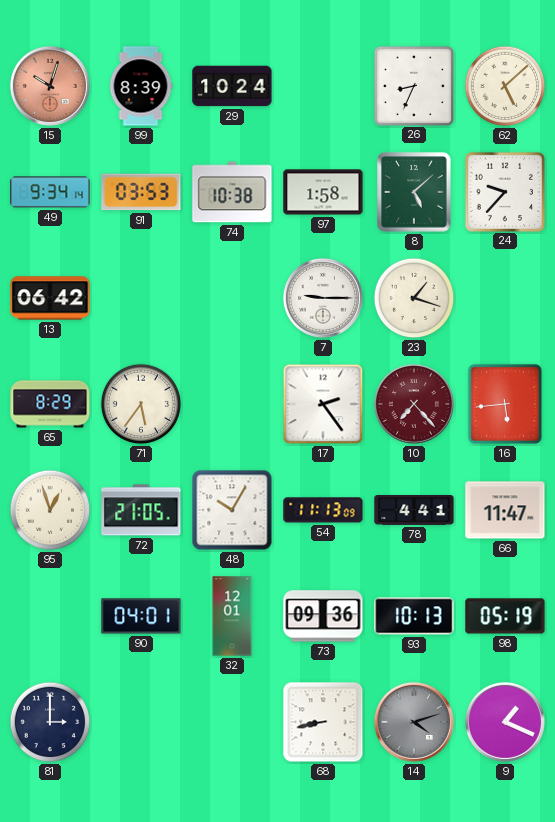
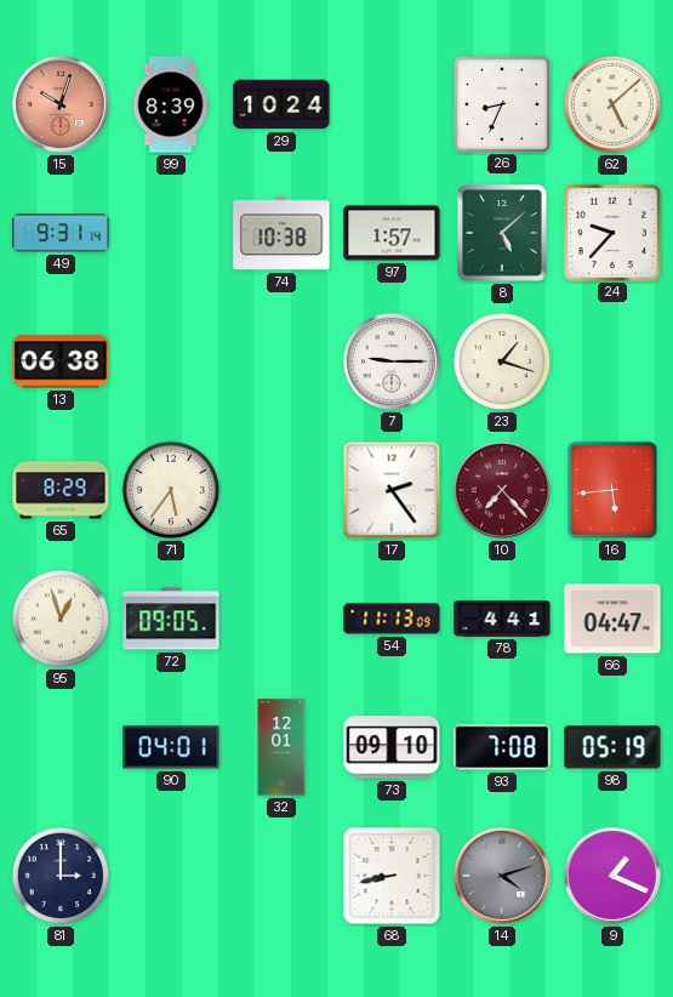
49: 9:34 -> 9:31
91: 03:53 -> none
97: 1:58 -> 1:57
13: 06:42 -> 06:38
72: 21:05 -> 09:05
48: 10:05 -> none
66: 11:47 -> 04:47
73: 09:36 -> 09:10
93: 10:13 -> 7:08
